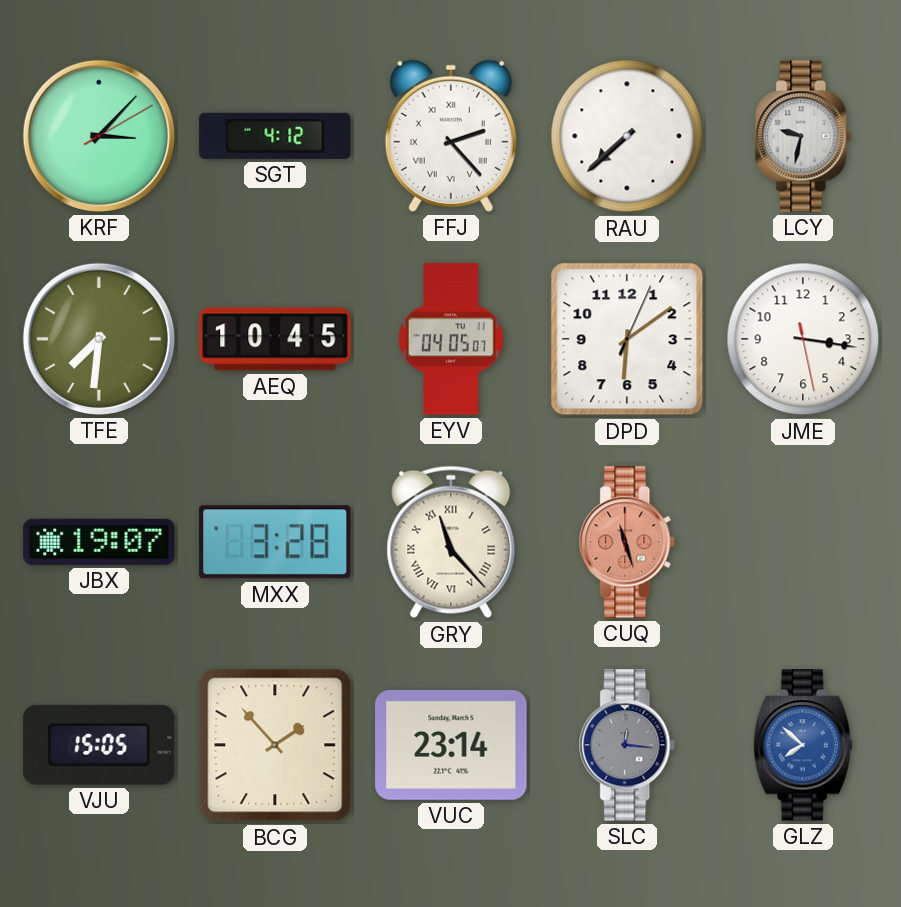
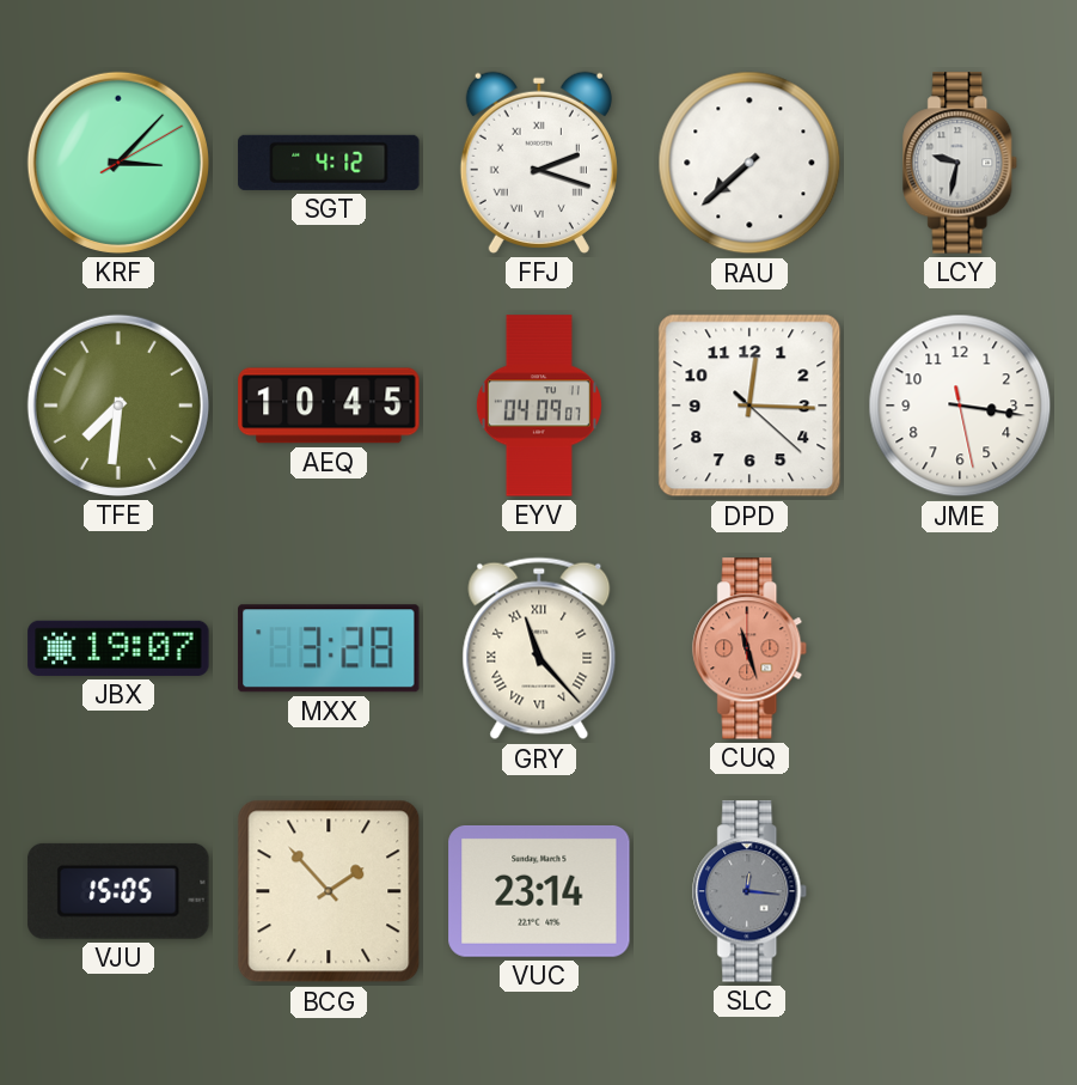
FFJ: 2:23 -> 2:18
EYV: 04:05 -> 04:09
DPD: 6:09 -> 12:15
GLZ: 7:52 -> none
